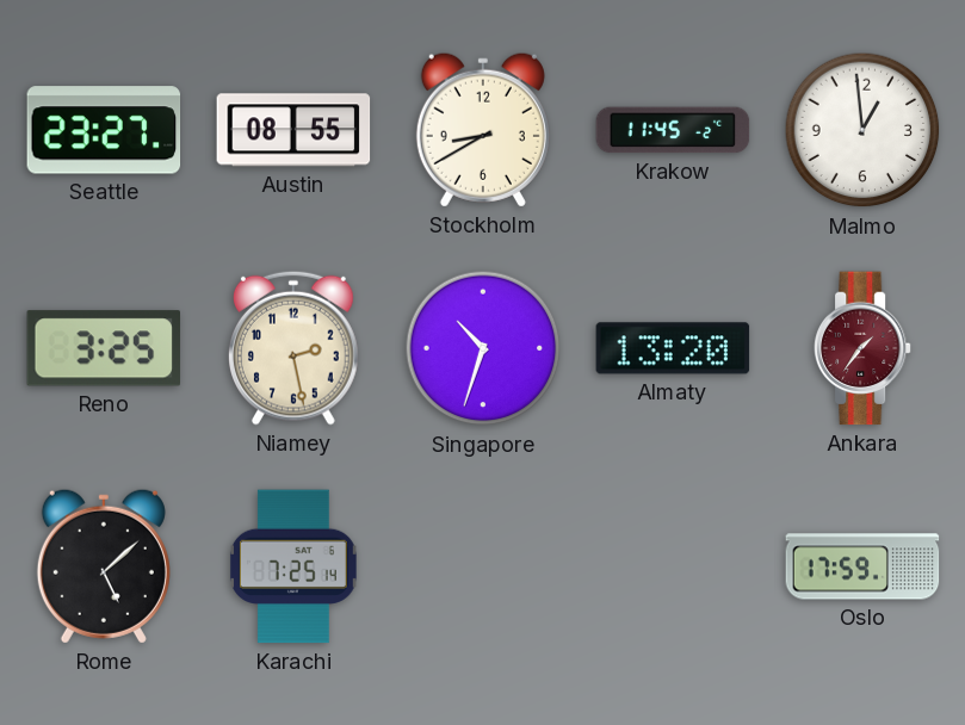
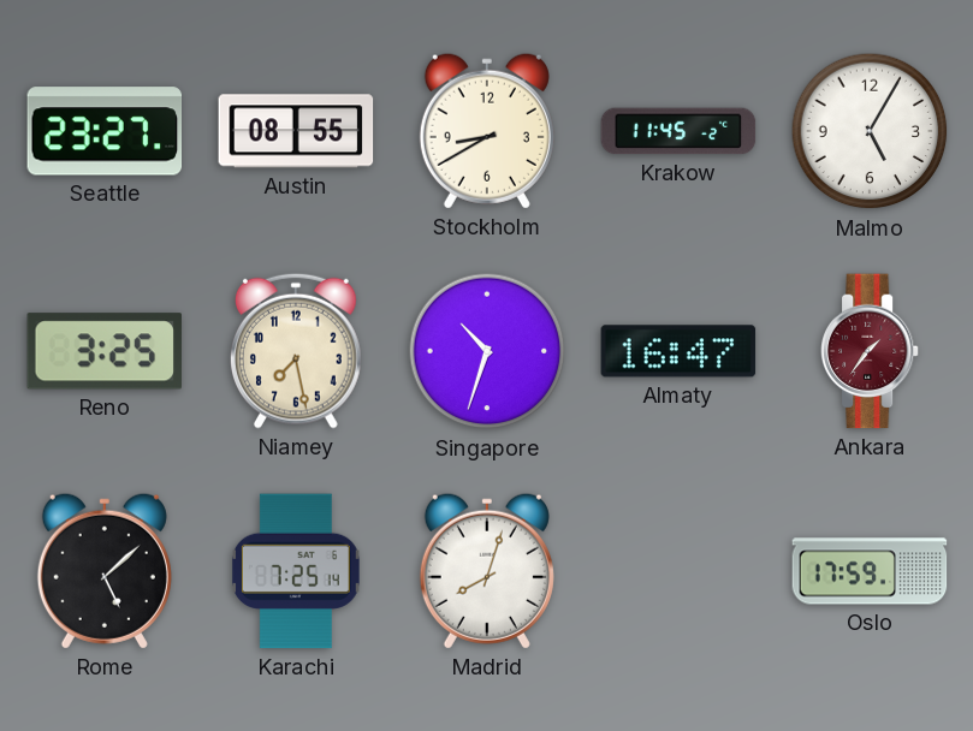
Malmo: 12:59 -> 5:05
Niamey: 2:28 -> 7:28
Almaty: 13:20 -> 16:47
Madrid: none -> 8:03
